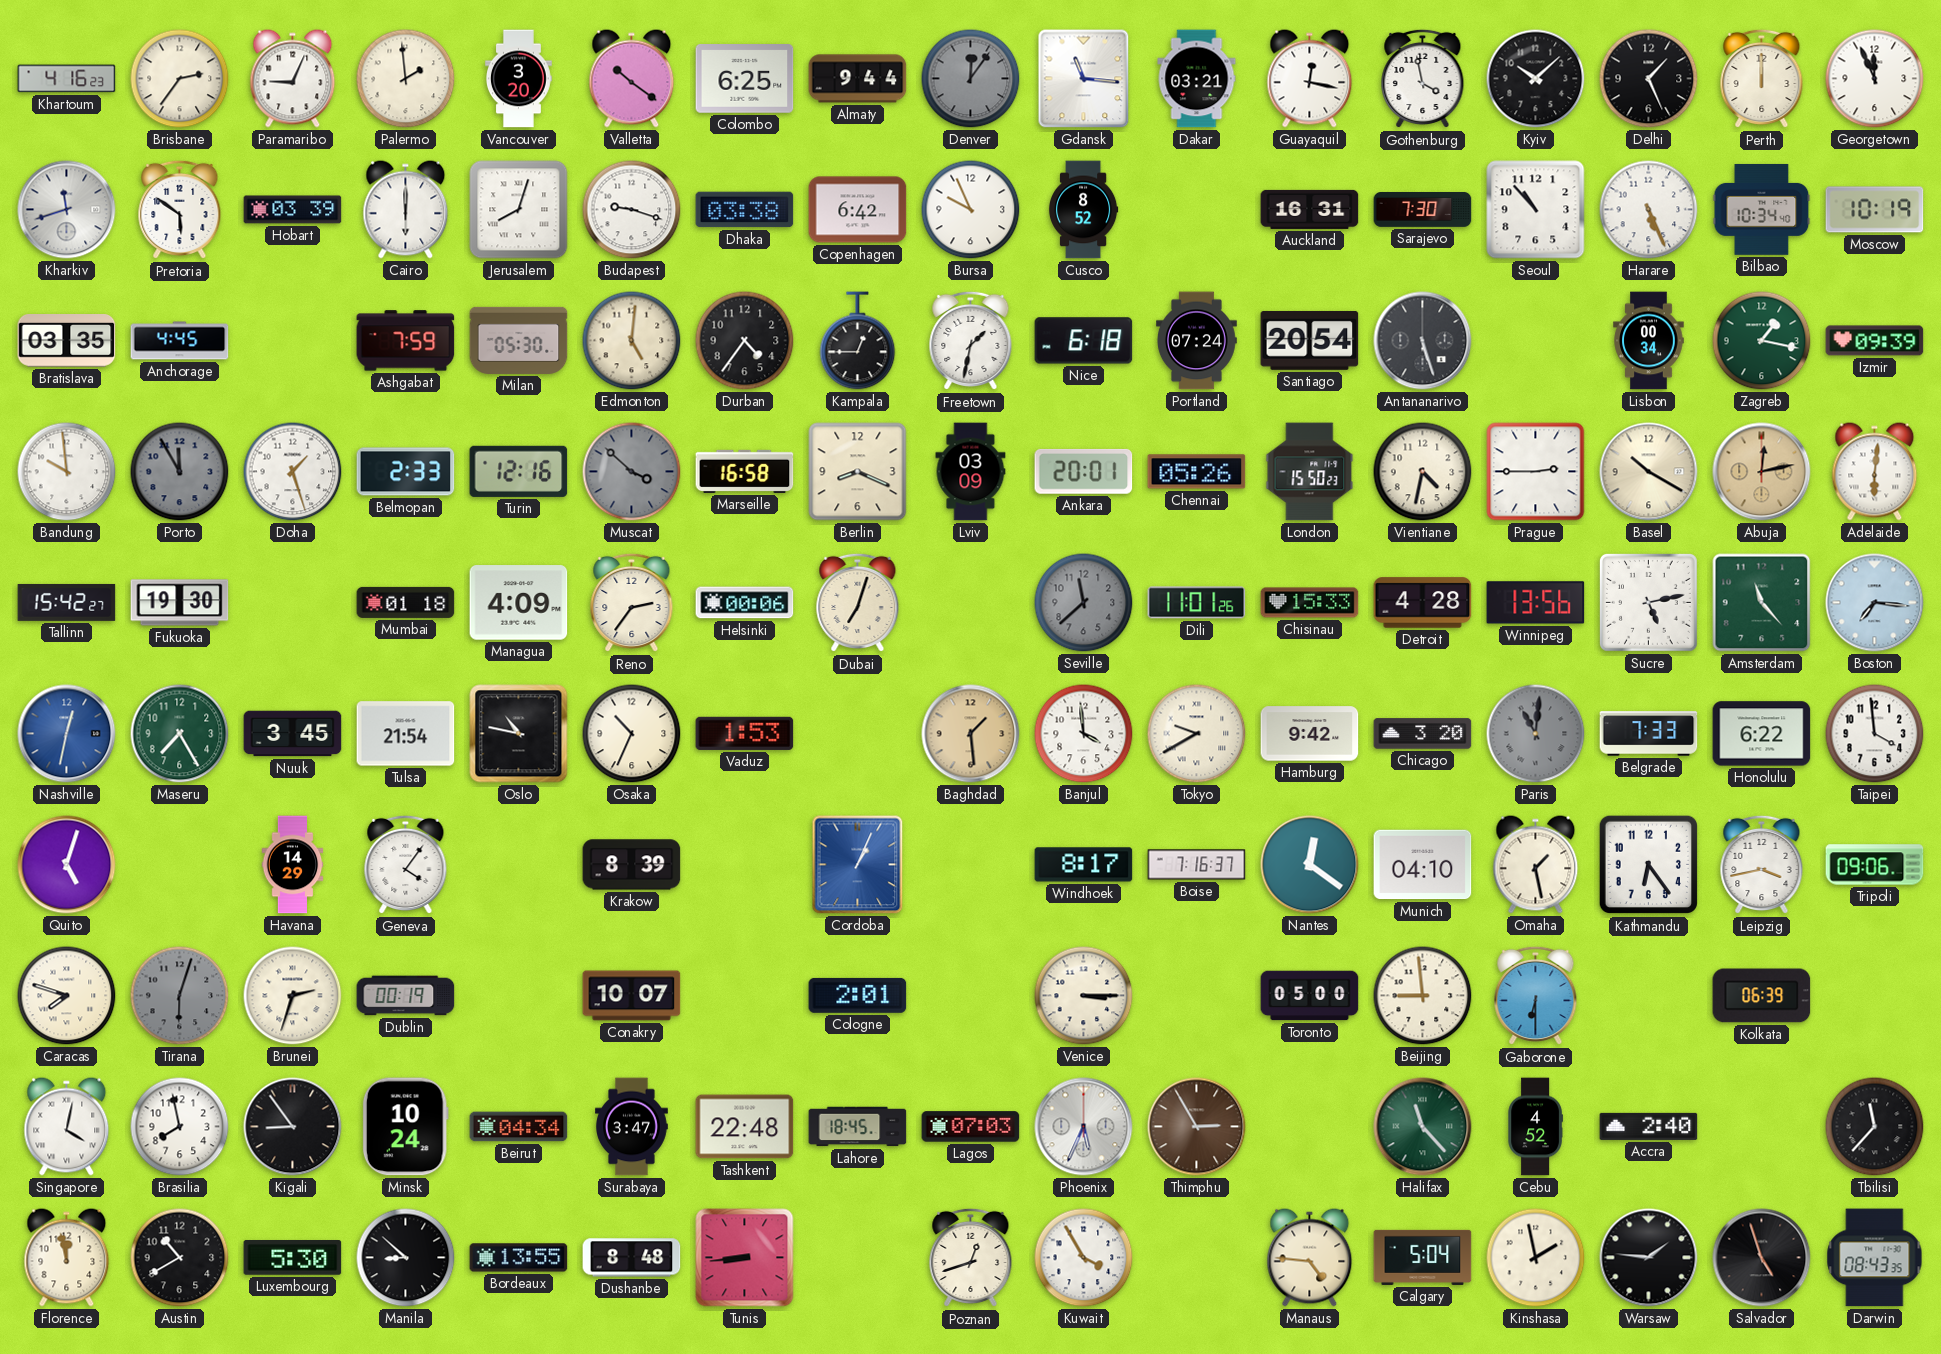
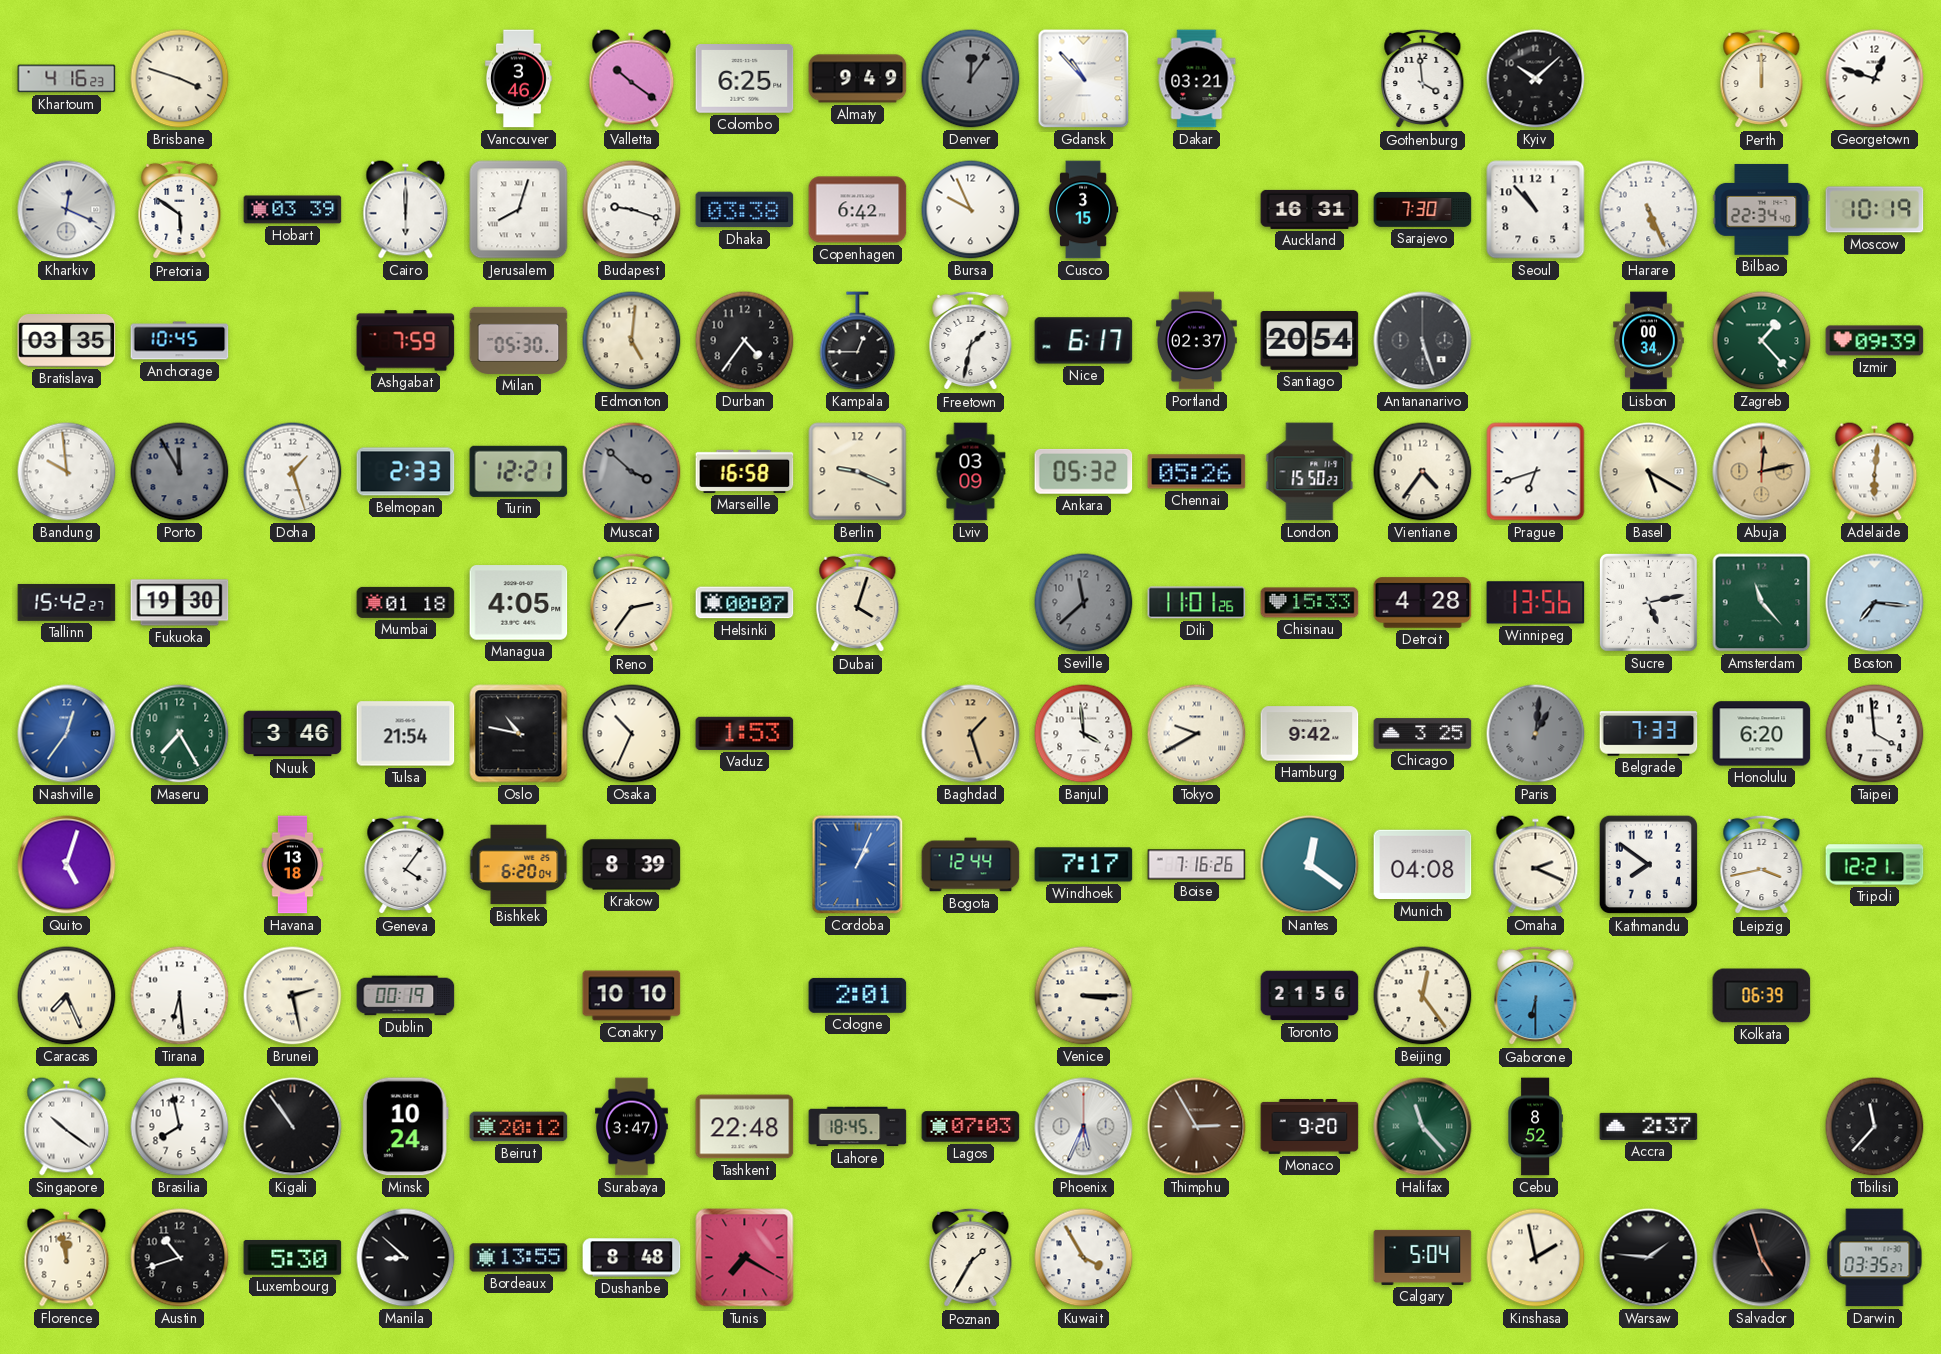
Brisbane: 2:36 -> 3:48
Paramaribo: 9:04 -> none
Palermo: 1:59 -> none
Vancouver: 3:20 -> 3:46
Almaty: 9:44 -> 9:49
Gdansk: 11:16 -> 10:53
Guayaquil: 12:17 -> none
Gothenburg: 3:58 -> 3:59
Delhi: 1:26 -> none
Georgetown: 11:56 -> 12:48
Kharkiv: 11:42 -> 12:19
Cusco: 8:52 -> 3:15
Bilbao: 10:34 -> 22:34
Anchorage: 4:45 -> 10:45
Nice: 6:18 -> 6:17
Portland: 07:24 -> 02:37
Zagreb: 1:17 -> 1:23
Turin: 12:16 -> 12:21
Berlin: 8:19 -> 9:19
Ankara: 20:01 -> 05:32
Vientiane: 4:32 -> 4:36
Prague: 2:45 -> 6:42
Basel: 10:20 -> 5:20
Managua: 4:09 -> 4:05
Helsinki: 00:06 -> 00:07
Dubai: 7:03 -> 4:03
Nashville: 12:32 -> 12:36
Nuuk: 3:45 -> 3:46
Baghdad: 1:29 -> 1:27
Chicago: 3:20 -> 3:25
Paris: 11:01 -> 1:01
Honolulu: 6:22 -> 6:20
Havana: 14:29 -> 13:18
Bishkek: none -> 6:20
Bogota: none -> 12:44
Windhoek: 8:17 -> 7:17
Boise: 7:16:37 -> 7:16:26
Munich: 04:10 -> 04:08
Omaha: 1:28 -> 2:19
Kathmandu: 6:24 -> 7:51
Tripoli: 09:06 -> 12:21
Caracas: 7:48 -> 7:26
Tirana: 6:03 -> 6:29
Tirana dial: grey -> white
Brunei: 2:33 -> 2:28
Conakry: 10:07 -> 10:10
Toronto: 05:00 -> 21:56
Beijing: 8:59 -> 12:24
Singapore: 4:02 -> 10:21
Kigali: 8:54 -> 10:54
Beirut: 04:34 -> 20:12
Monaco: none -> 9:20
Cebu: 4:52 -> 8:52
Accra: 2:40 -> 2:37
Austin: 10:40 -> 10:42
Tunis: 8:44 -> 7:20
Poznan: 12:42 -> 1:35
Manaus: 4:46 -> none
Darwin: 08:43 -> 03:35
